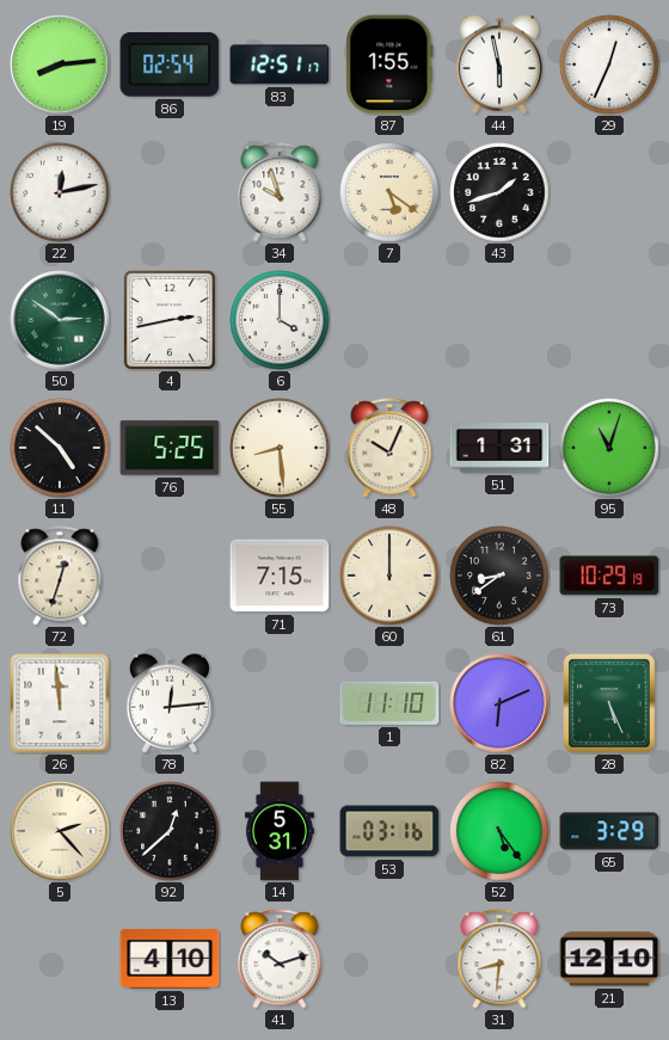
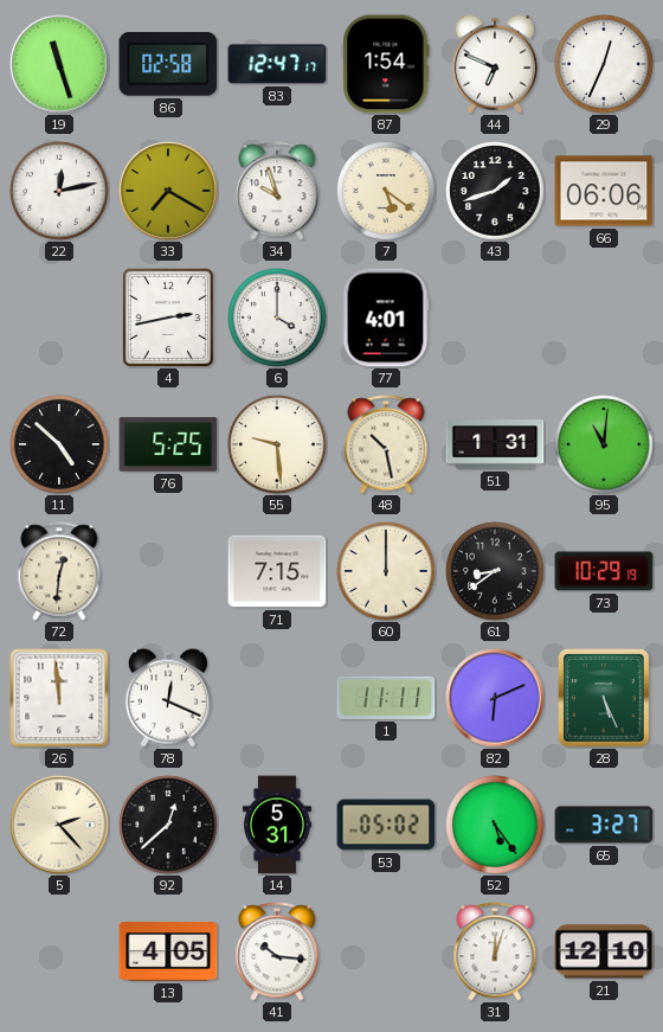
19: 8:14 -> 11:27
86: 02:54 -> 02:58
83: 12:51 -> 12:47
87: 1:55 -> 1:54
44: 5:58 -> 6:49
33: none -> 7:20
66: none -> 06:06
50: 2:51 -> none
77: none -> 4:01
55: 8:29 -> 9:29
48: 10:04 -> 10:28
95: 11:03 -> 11:01
72: 12:33 -> 12:31
78: 12:14 -> 12:19
1: 11:10 -> 11:11
53: 03:16 -> 05:02
65: 3:29 -> 3:27
13: 4:10 -> 4:05
41: 10:12 -> 10:16
31: 8:31 -> 12:03
